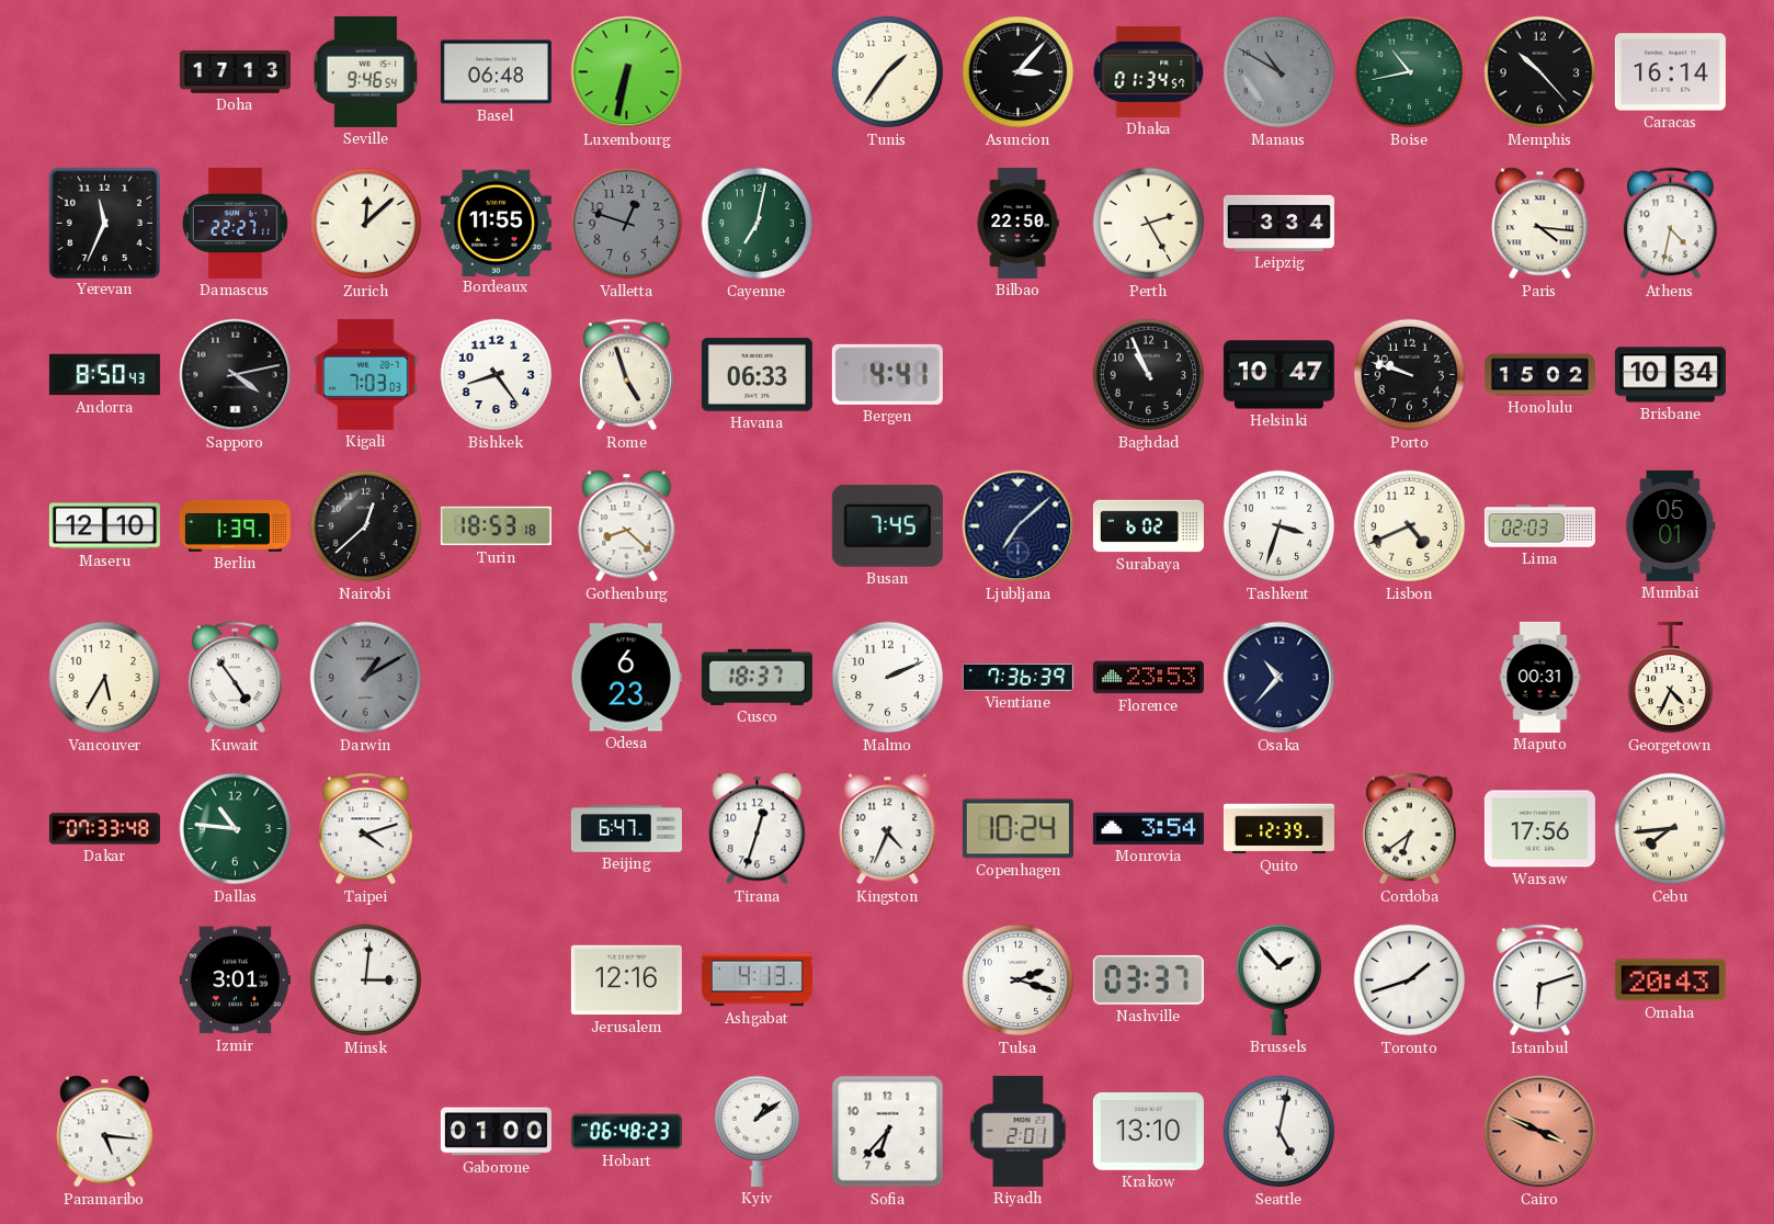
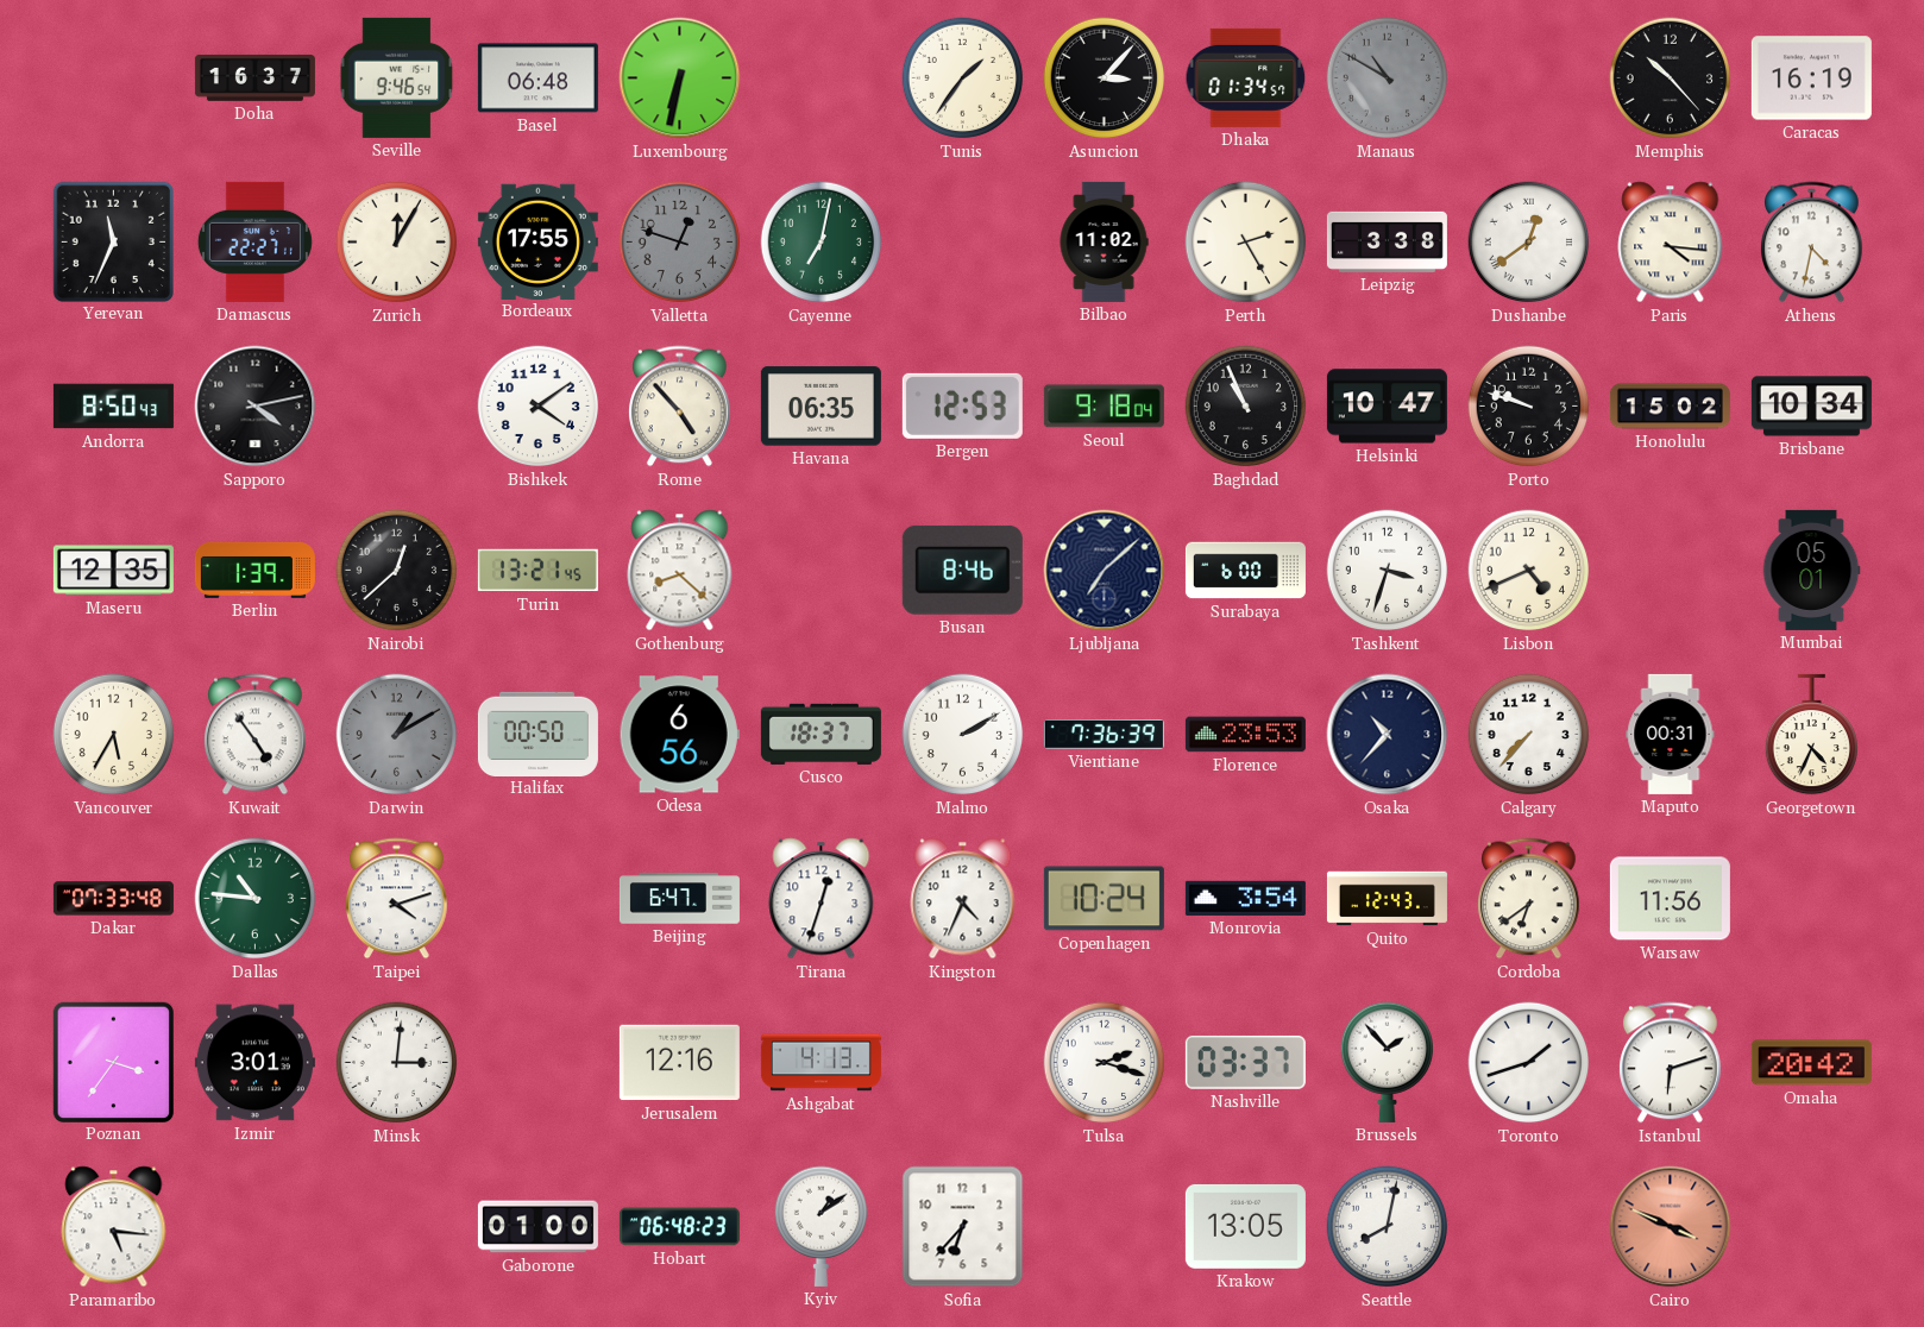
Doha: 17:13 -> 16:37
Boise: 10:43 -> none
Caracas: 16:14 -> 16:19
Zurich: 12:08 -> 12:05
Bordeaux: 11:55 -> 17:55
Bilbao: 22:50 -> 11:02
Leipzig: 3:34 -> 3:38
Dushanbe: none -> 12:39
Kigali: 7:03 -> none
Bishkek: 8:24 -> 4:09
Rome: 4:57 -> 4:53
Havana: 06:33 -> 06:35
Bergen: 4:41 -> 12:53
Seoul: none -> 9:18
Maseru: 12:10 -> 12:35
Turin: 18:53 -> 13:21
Busan: 7:45 -> 8:46
Surabaya: 6:02 -> 6:00
Lima: 02:03 -> none
Halifax: none -> 00:50
Odesa: 6:23 -> 6:56
Malmo: 2:11 -> 2:10
Calgary: none -> 7:37
Quito: 12:39 -> 12:43
Warsaw: 17:56 -> 11:56
Cebu: 7:44 -> none
Poznan: none -> 3:36
Omaha: 20:43 -> 20:42
Riyadh: 2:01 -> none
Krakow: 13:10 -> 13:05
Seattle: 5:02 -> 8:02
